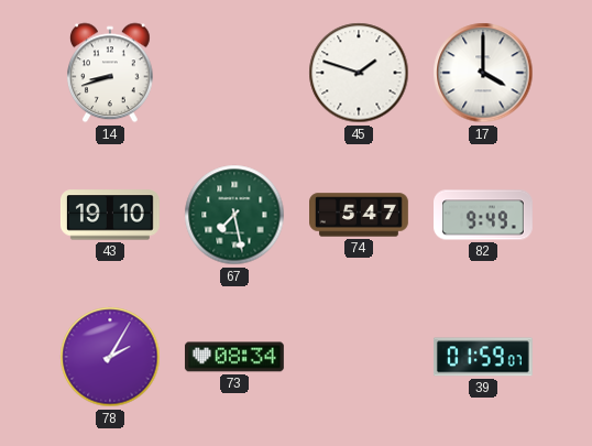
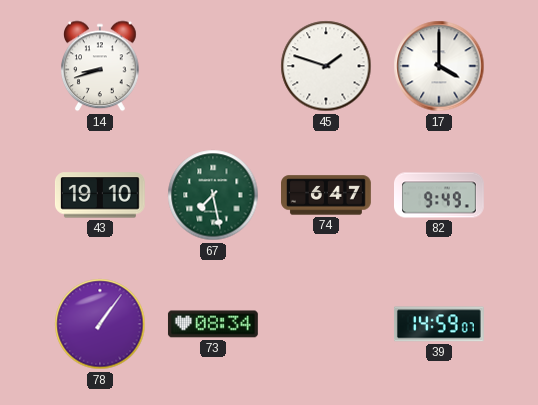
74: 5:47 -> 6:47
78: 2:05 -> 1:06
39: 01:59 -> 14:59
